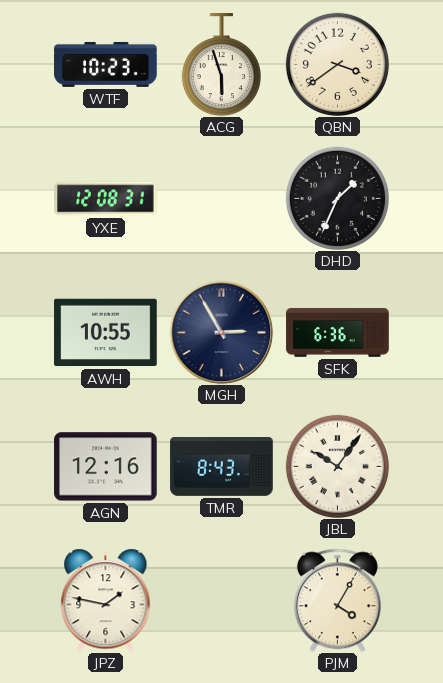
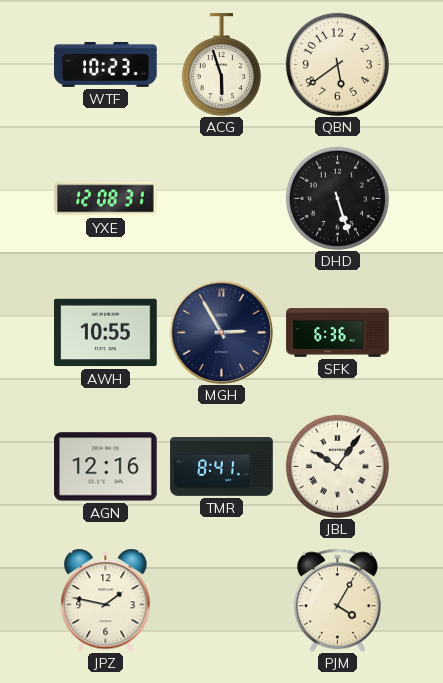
QBN: 3:39 -> 5:39
DHD: 1:34 -> 5:27
TMR: 8:43 -> 8:41
